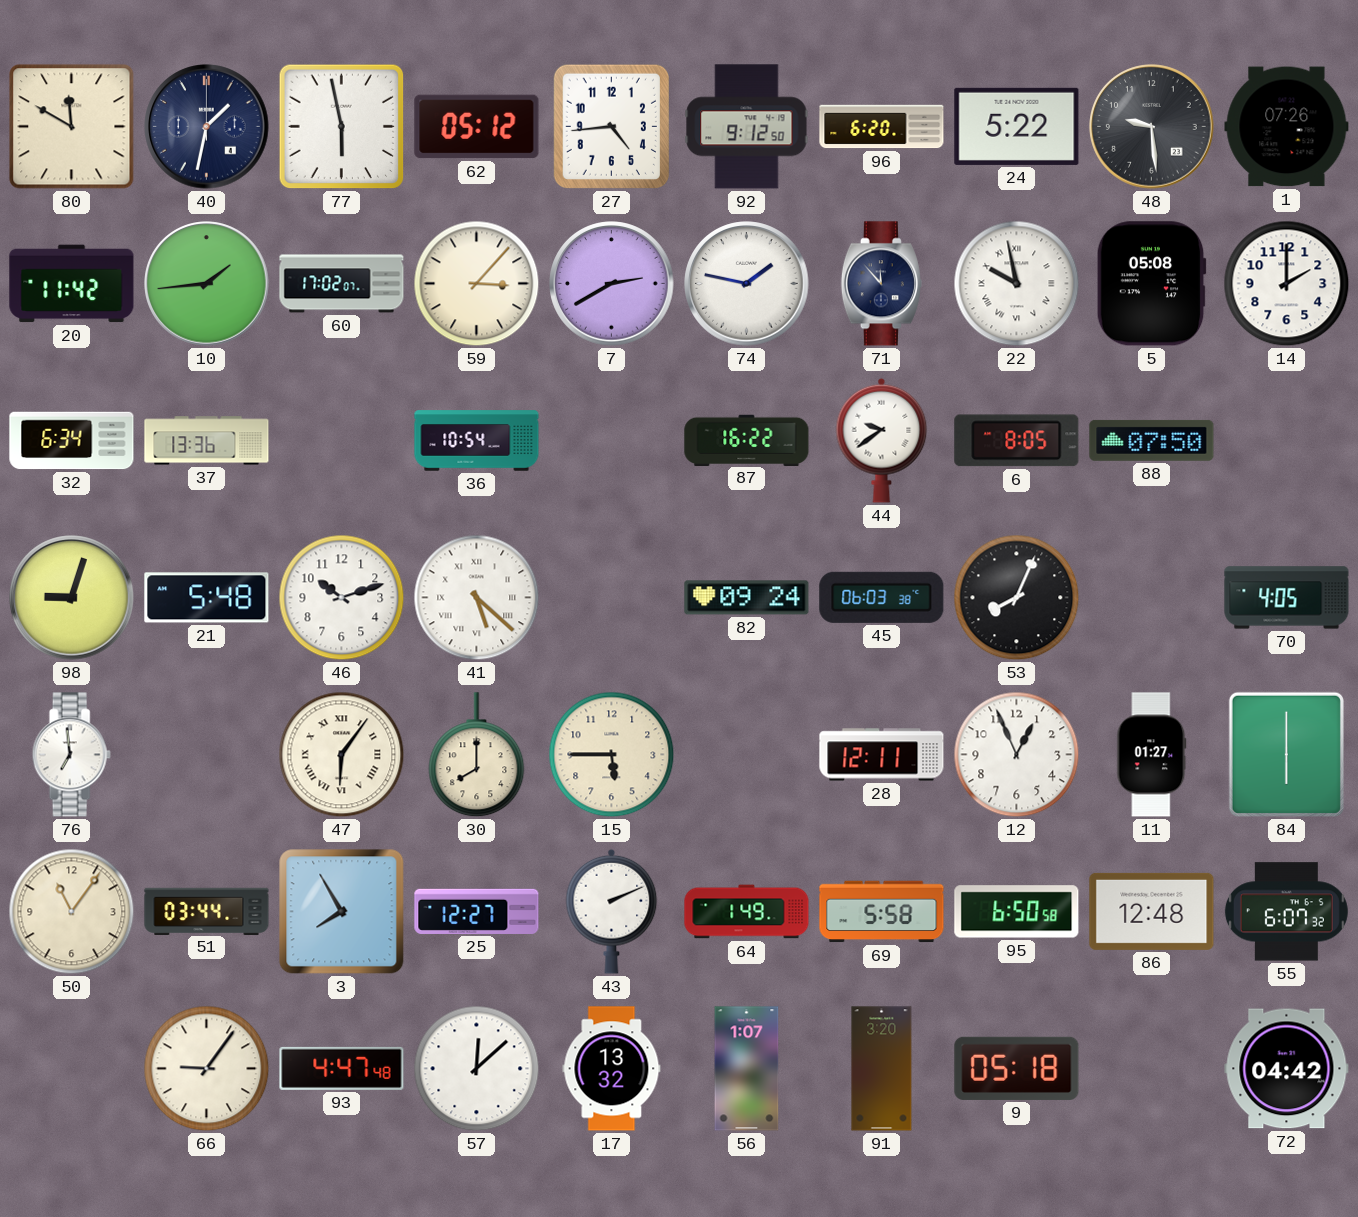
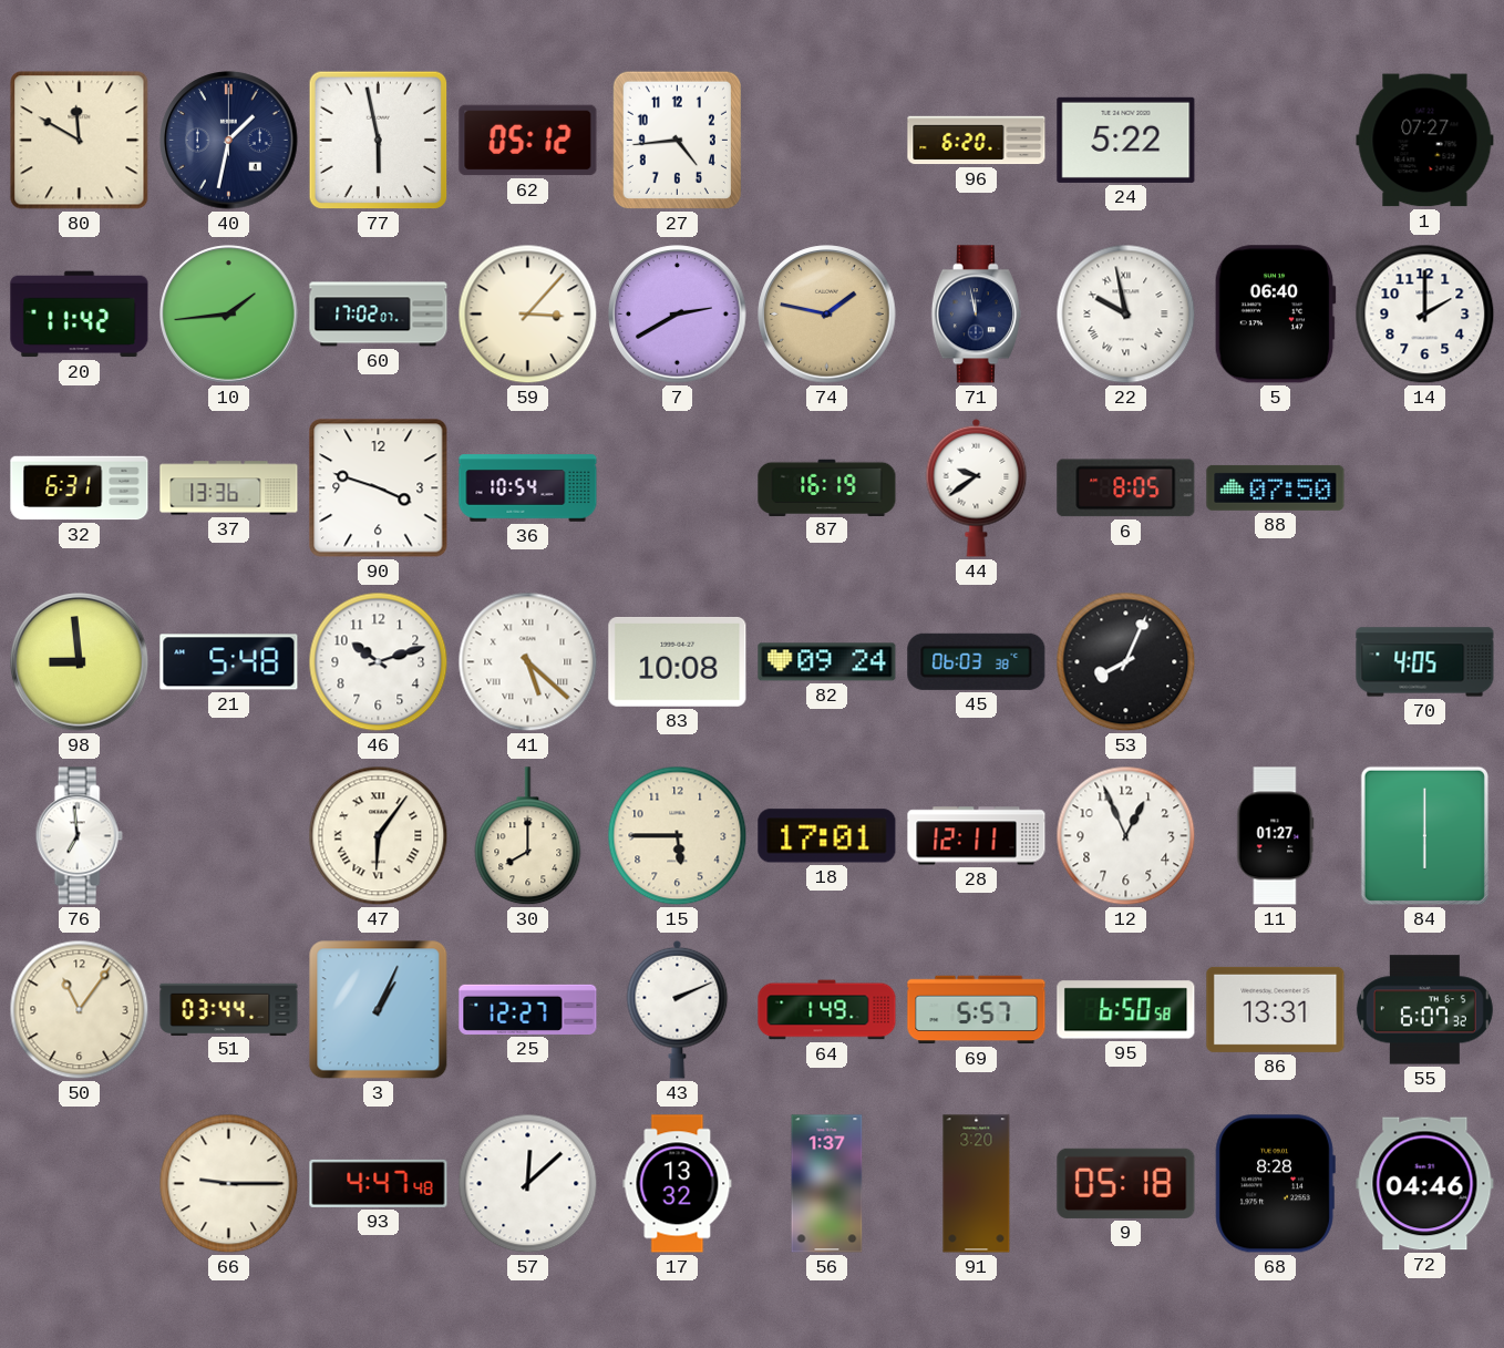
92: 9:12 -> none
48: 9:29 -> none
1: 07:26 -> 07:27
74 dial: white -> champagne
71: 11:53 -> 11:58
5: 05:08 -> 06:40
32: 6:34 -> 6:31
90: none -> 3:48
87: 16:22 -> 16:19
98: 9:03 -> 8:59
83: none -> 10:08
18: none -> 17:01
3: 7:55 -> 1:04
69: 5:58 -> 5:57
86: 12:48 -> 13:31
66: 9:06 -> 9:15
56: 1:07 -> 1:37
68: none -> 8:28
72: 04:42 -> 04:46
